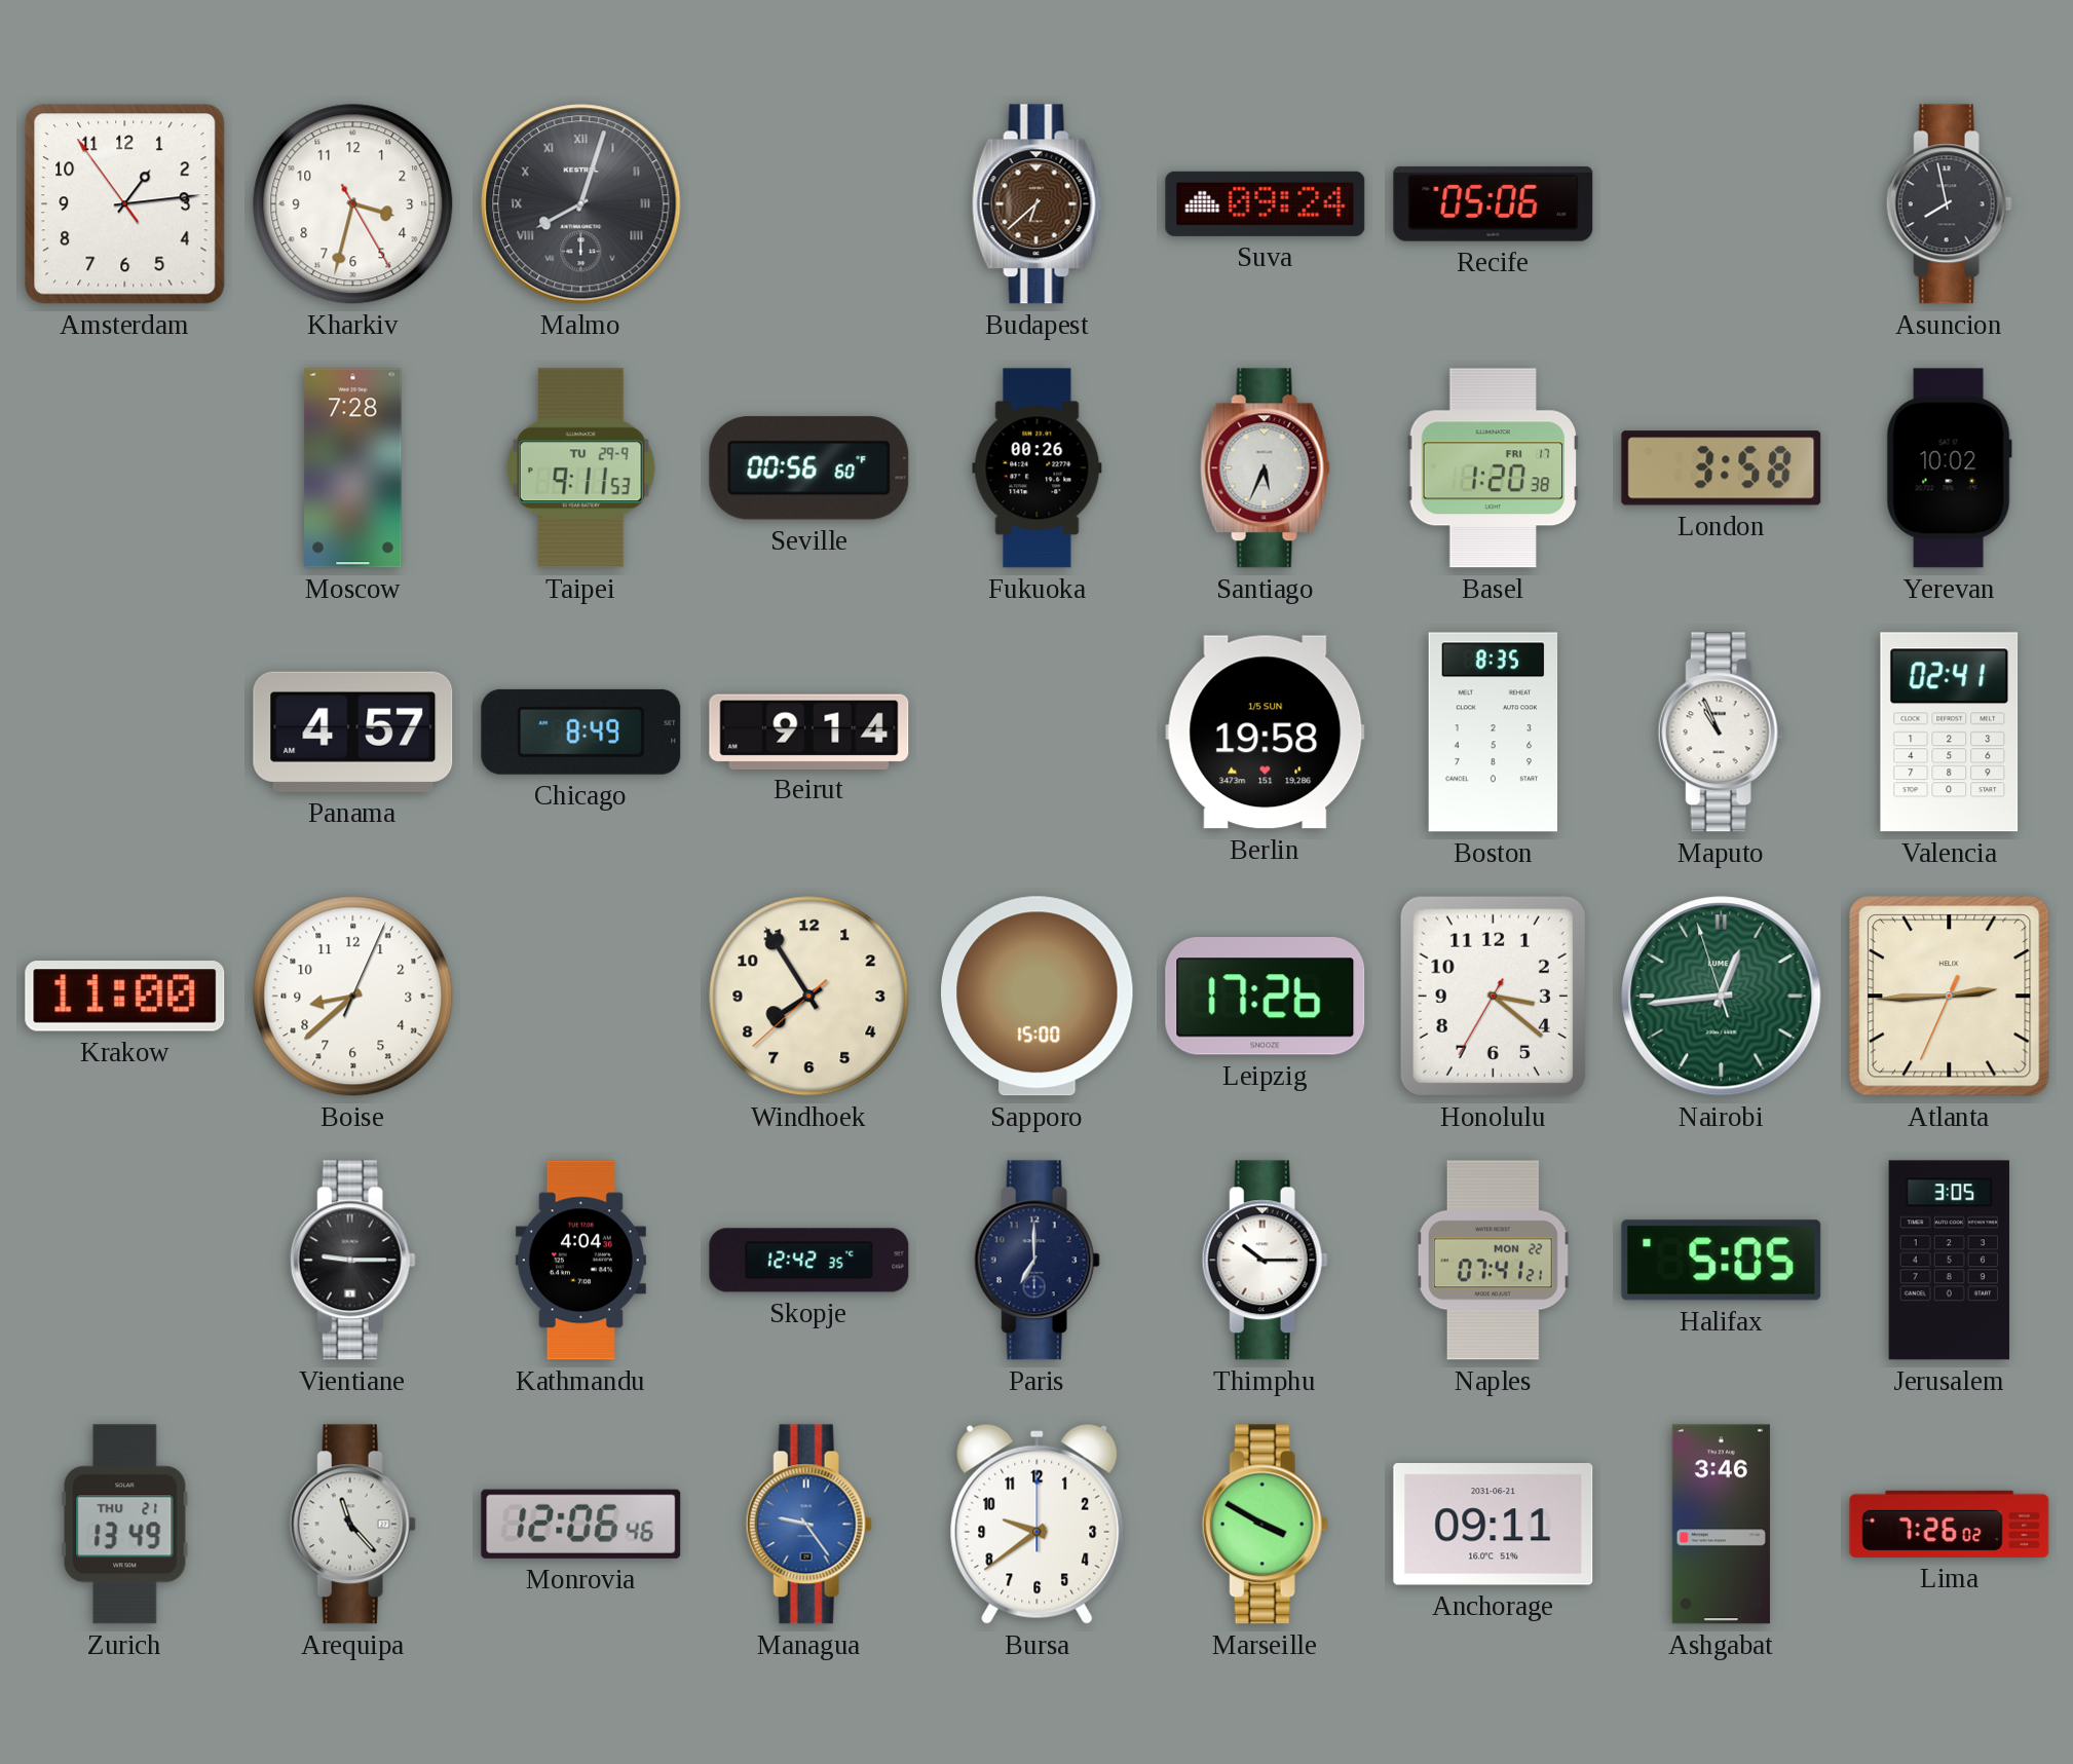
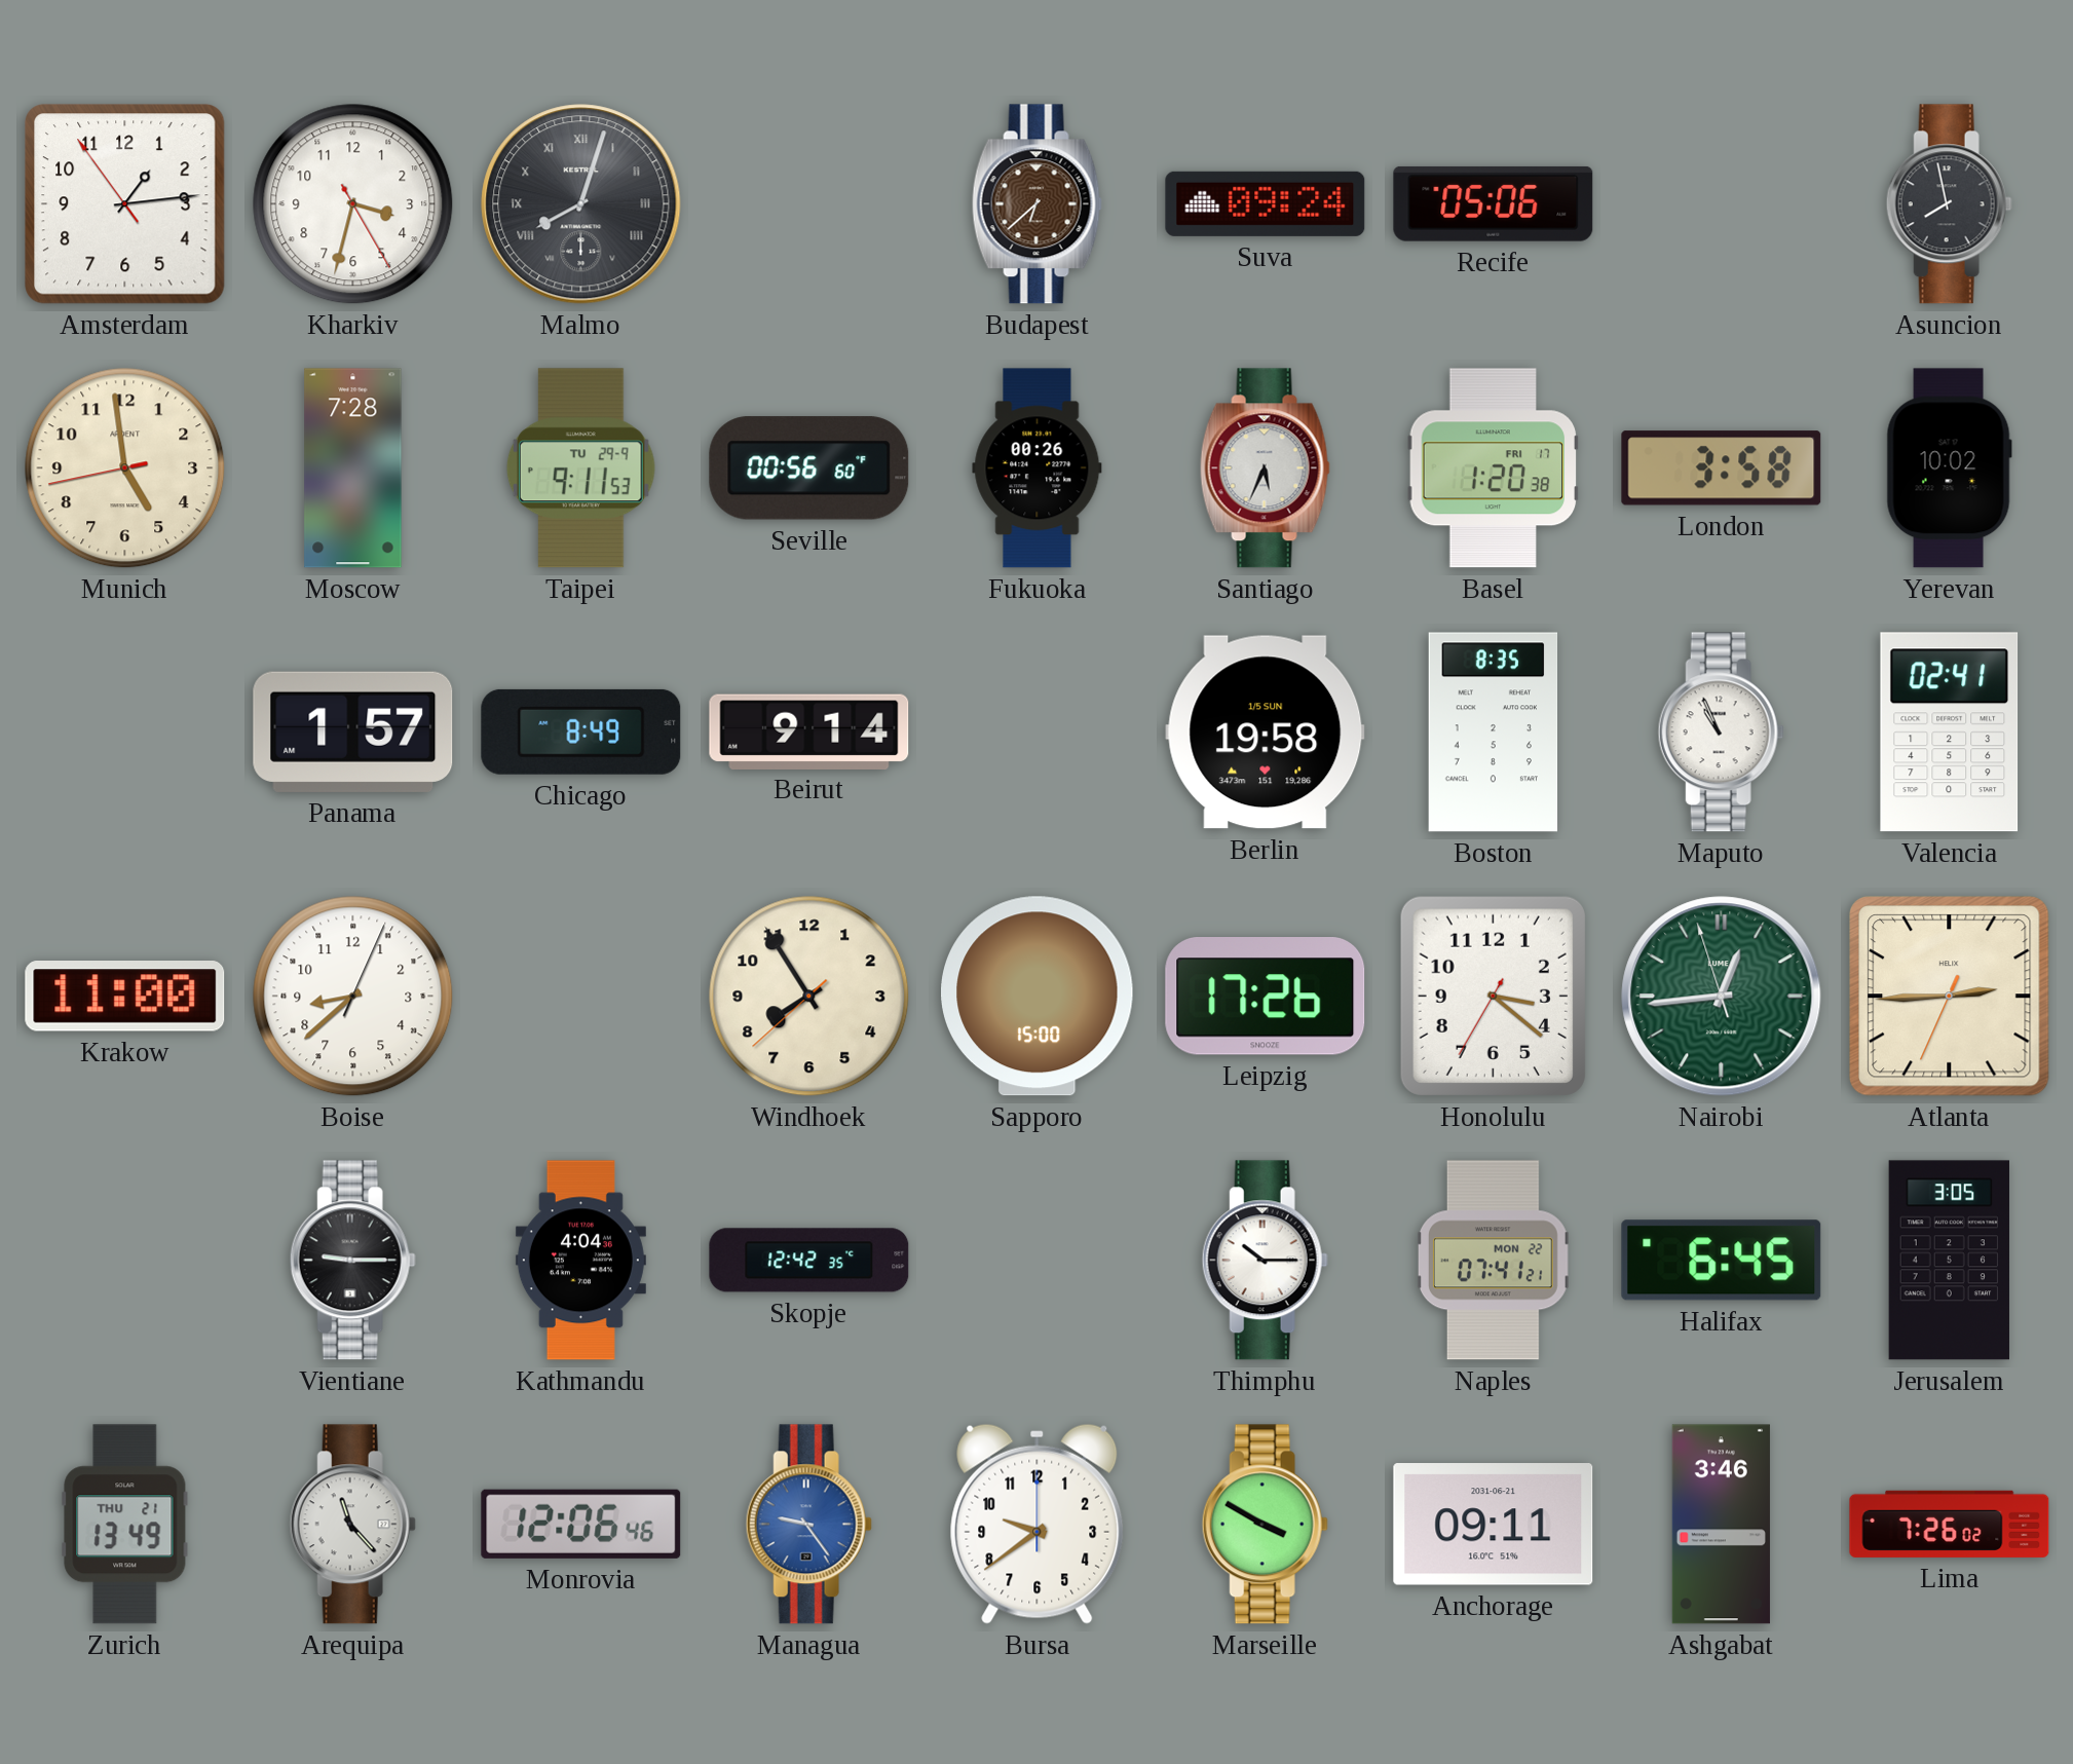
Munich: none -> 4:58
Panama: 4:57 -> 1:57
Paris: 7:00 -> none
Halifax: 5:05 -> 6:45
